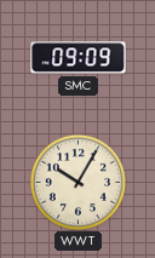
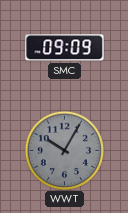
WWT dial: cream -> grey
